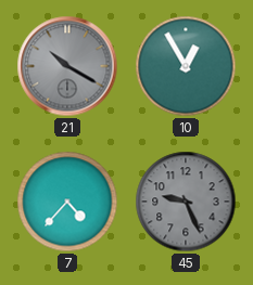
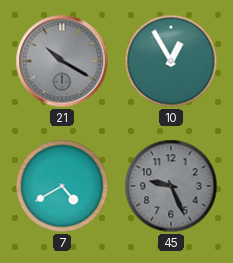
7: 4:37 -> 4:40
